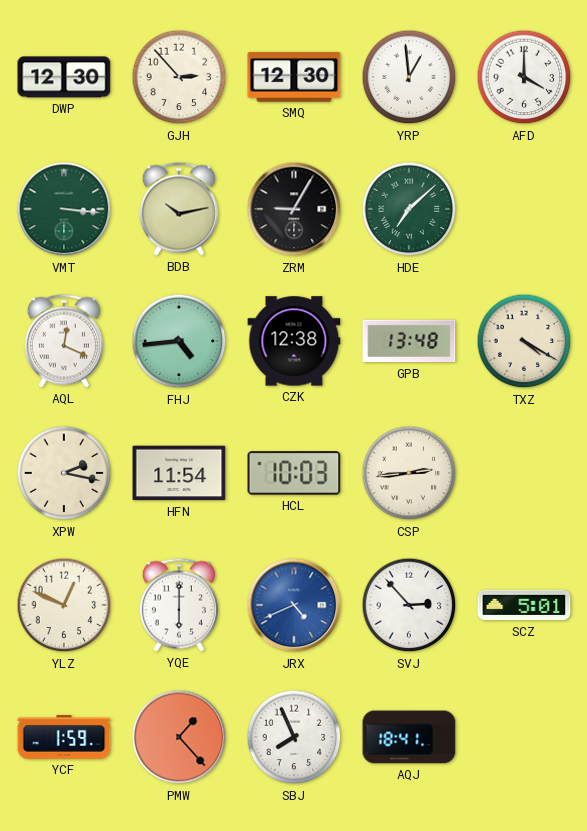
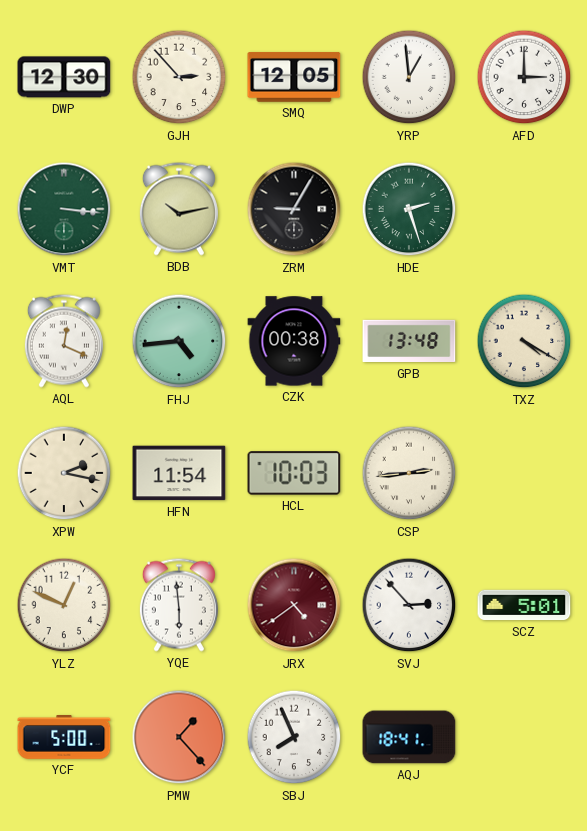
SMQ: 12:30 -> 12:05
AFD: 4:00 -> 3:00
HDE: 7:08 -> 2:27
CZK: 12:38 -> 00:38
YQE: 6:00 -> 5:59
JRX: 4:41 -> 4:39
JRX dial: blue -> burgundy
YCF: 1:59 -> 5:00
